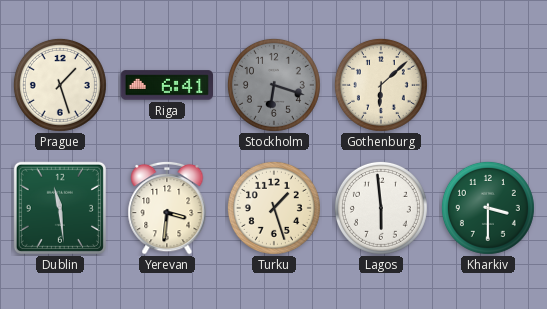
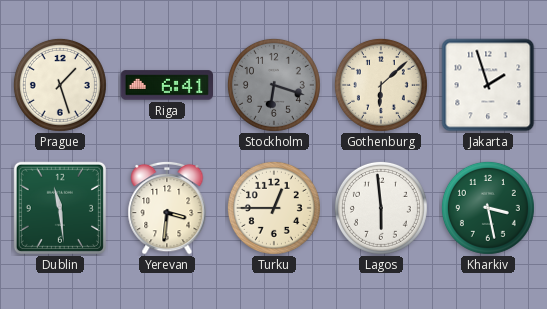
Jakarta: none -> 1:57
Turku: 1:27 -> 12:45
Kharkiv: 3:30 -> 3:28
